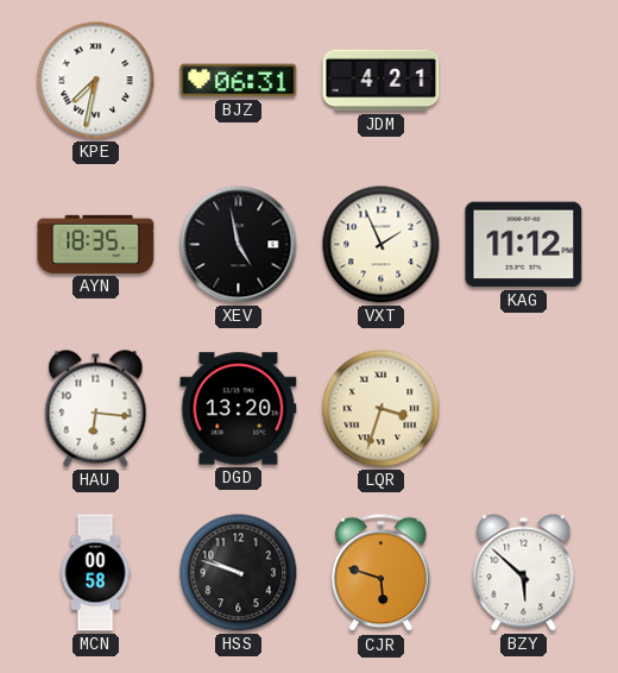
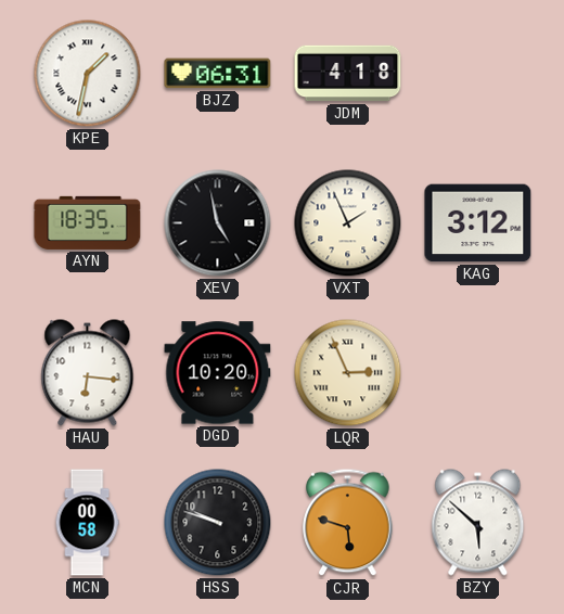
KPE: 7:32 -> 1:32
JDM: 4:21 -> 4:18
KAG: 11:12 -> 3:12
DGD: 13:20 -> 10:20
LQR: 3:33 -> 2:56
